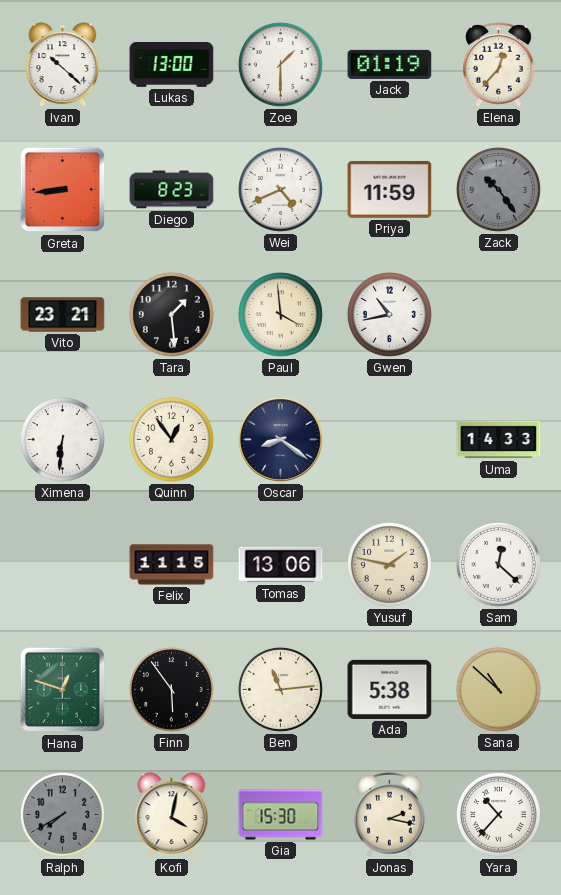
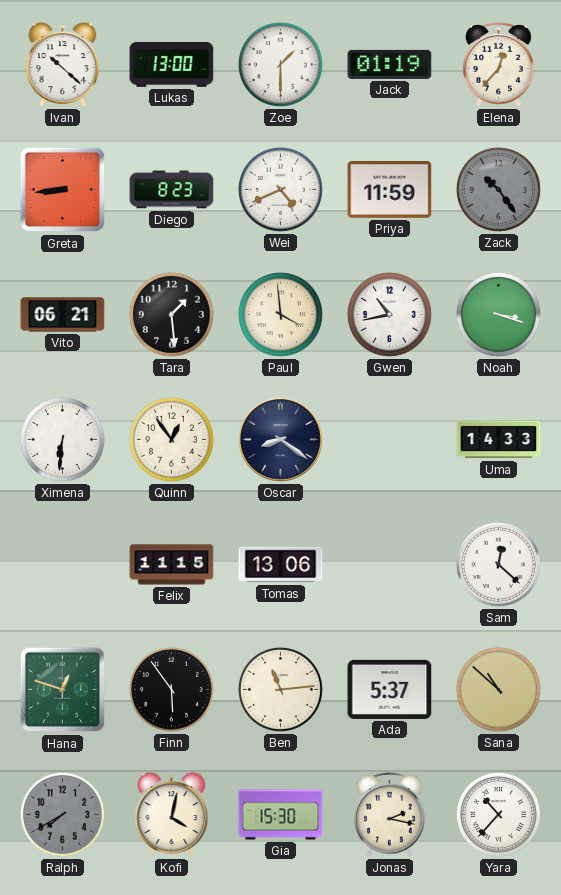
Vito: 23:21 -> 06:21
Noah: none -> 3:18
Yusuf: 1:47 -> none
Ada: 5:38 -> 5:37
